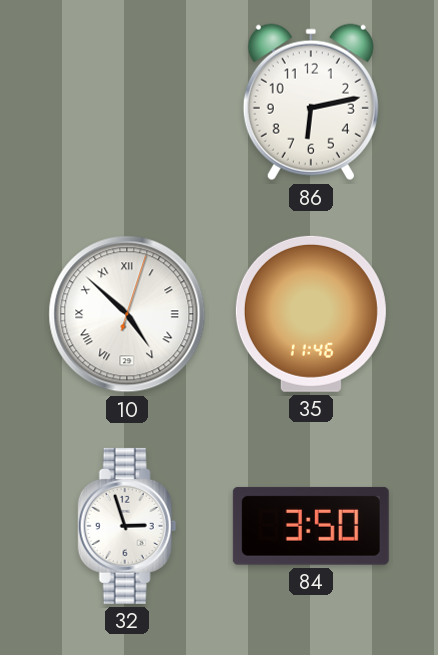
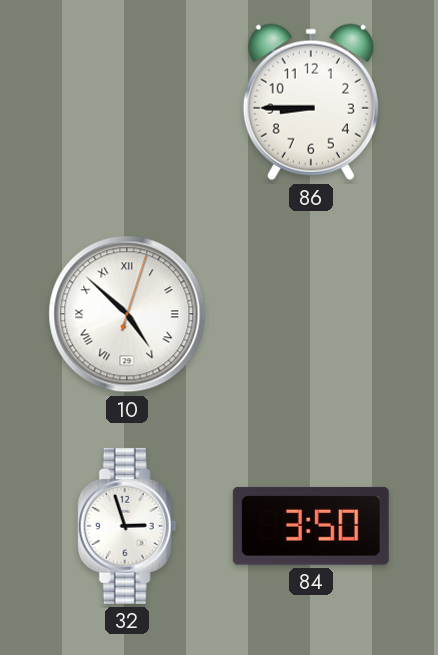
86: 6:13 -> 8:45
35: 11:46 -> none
